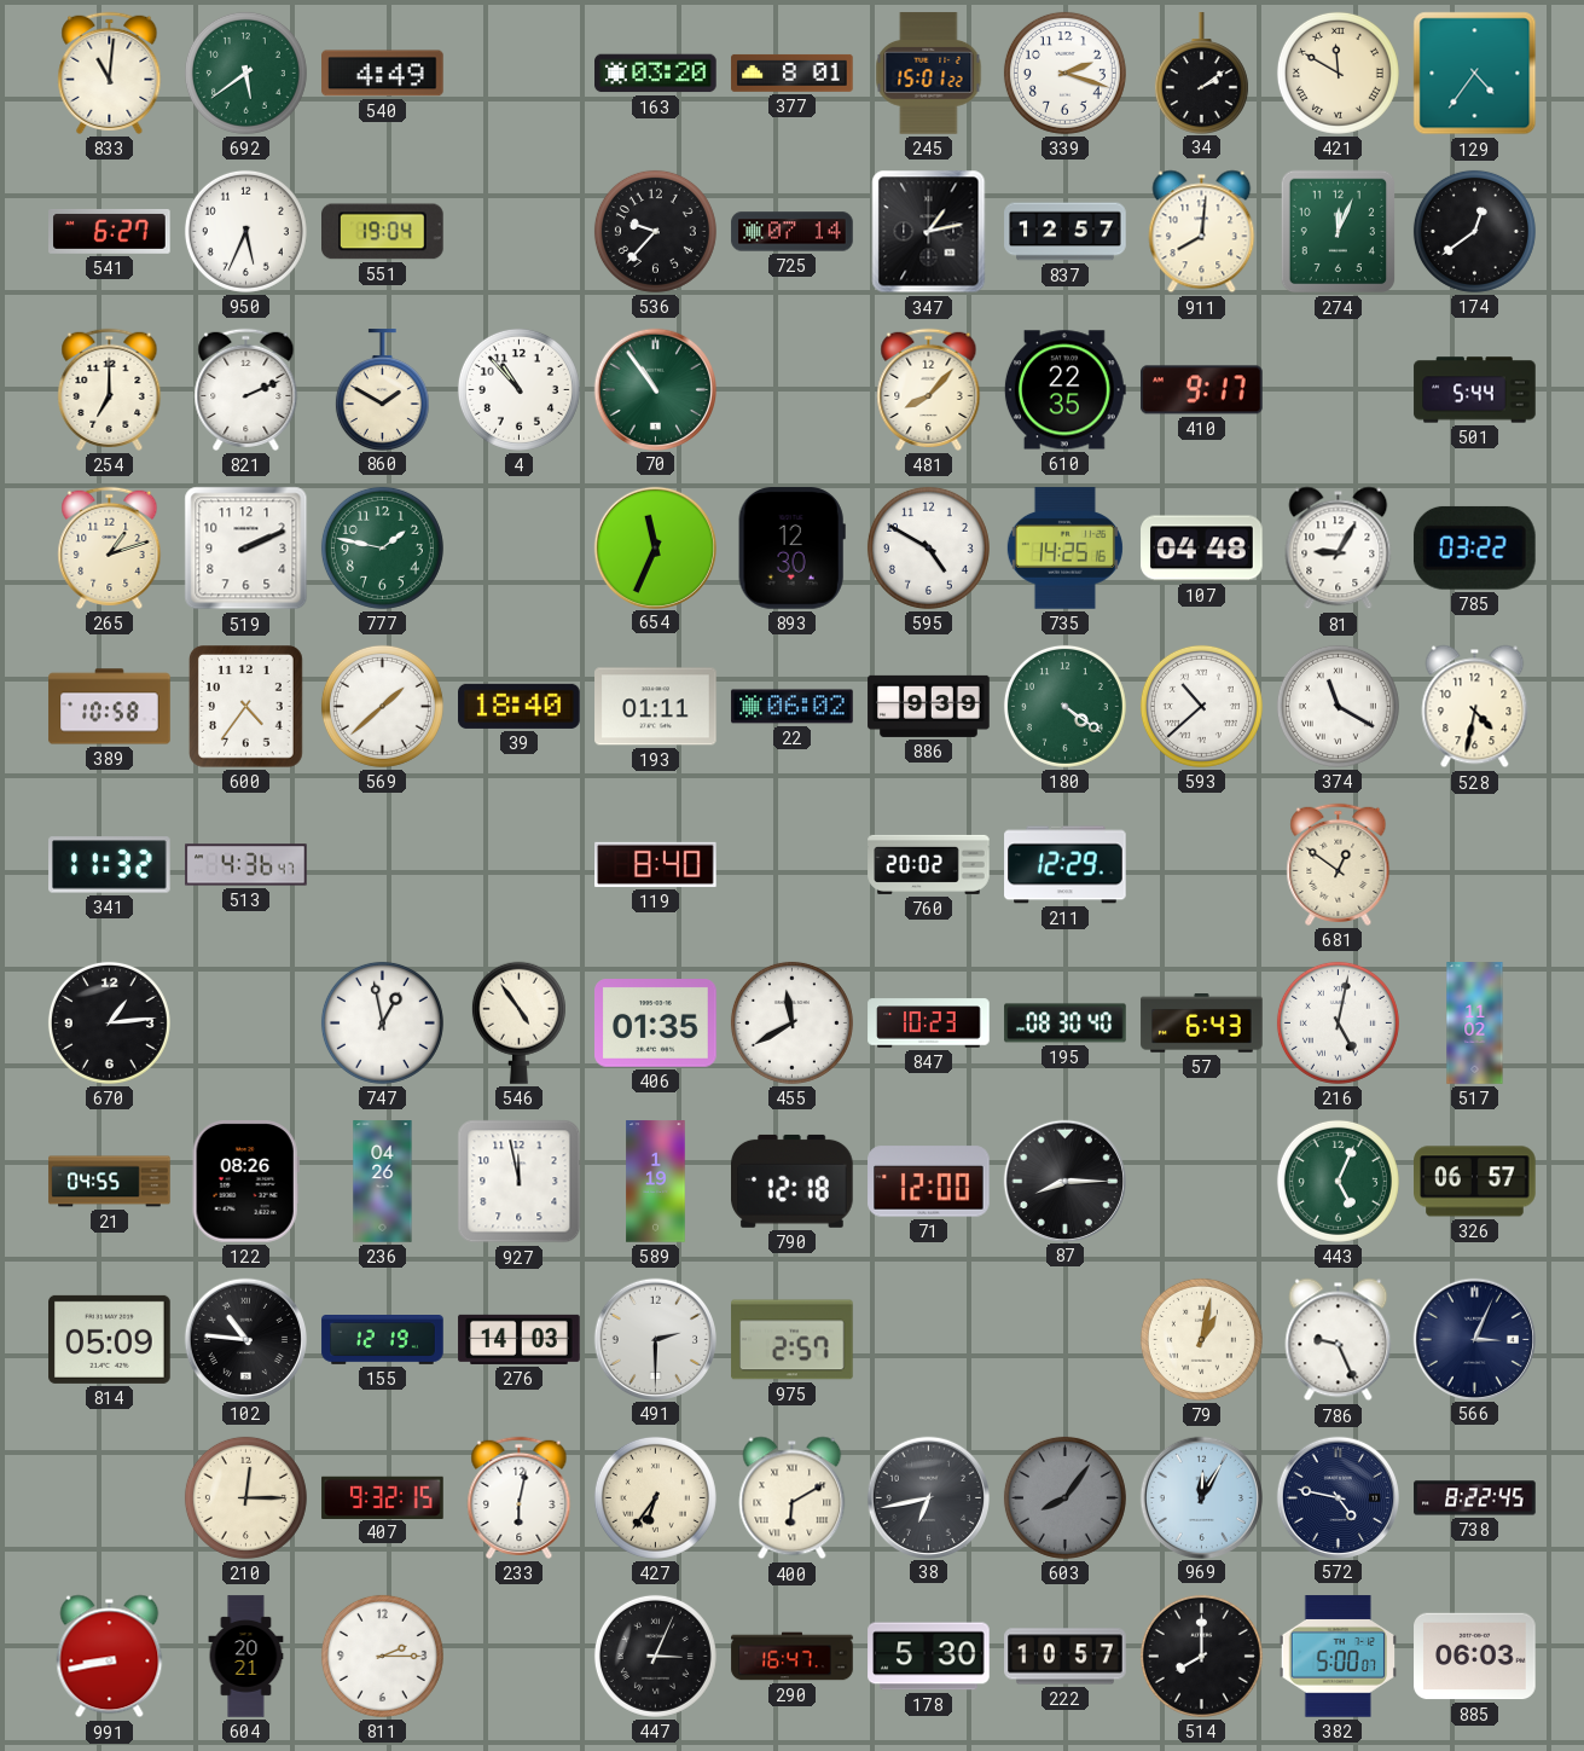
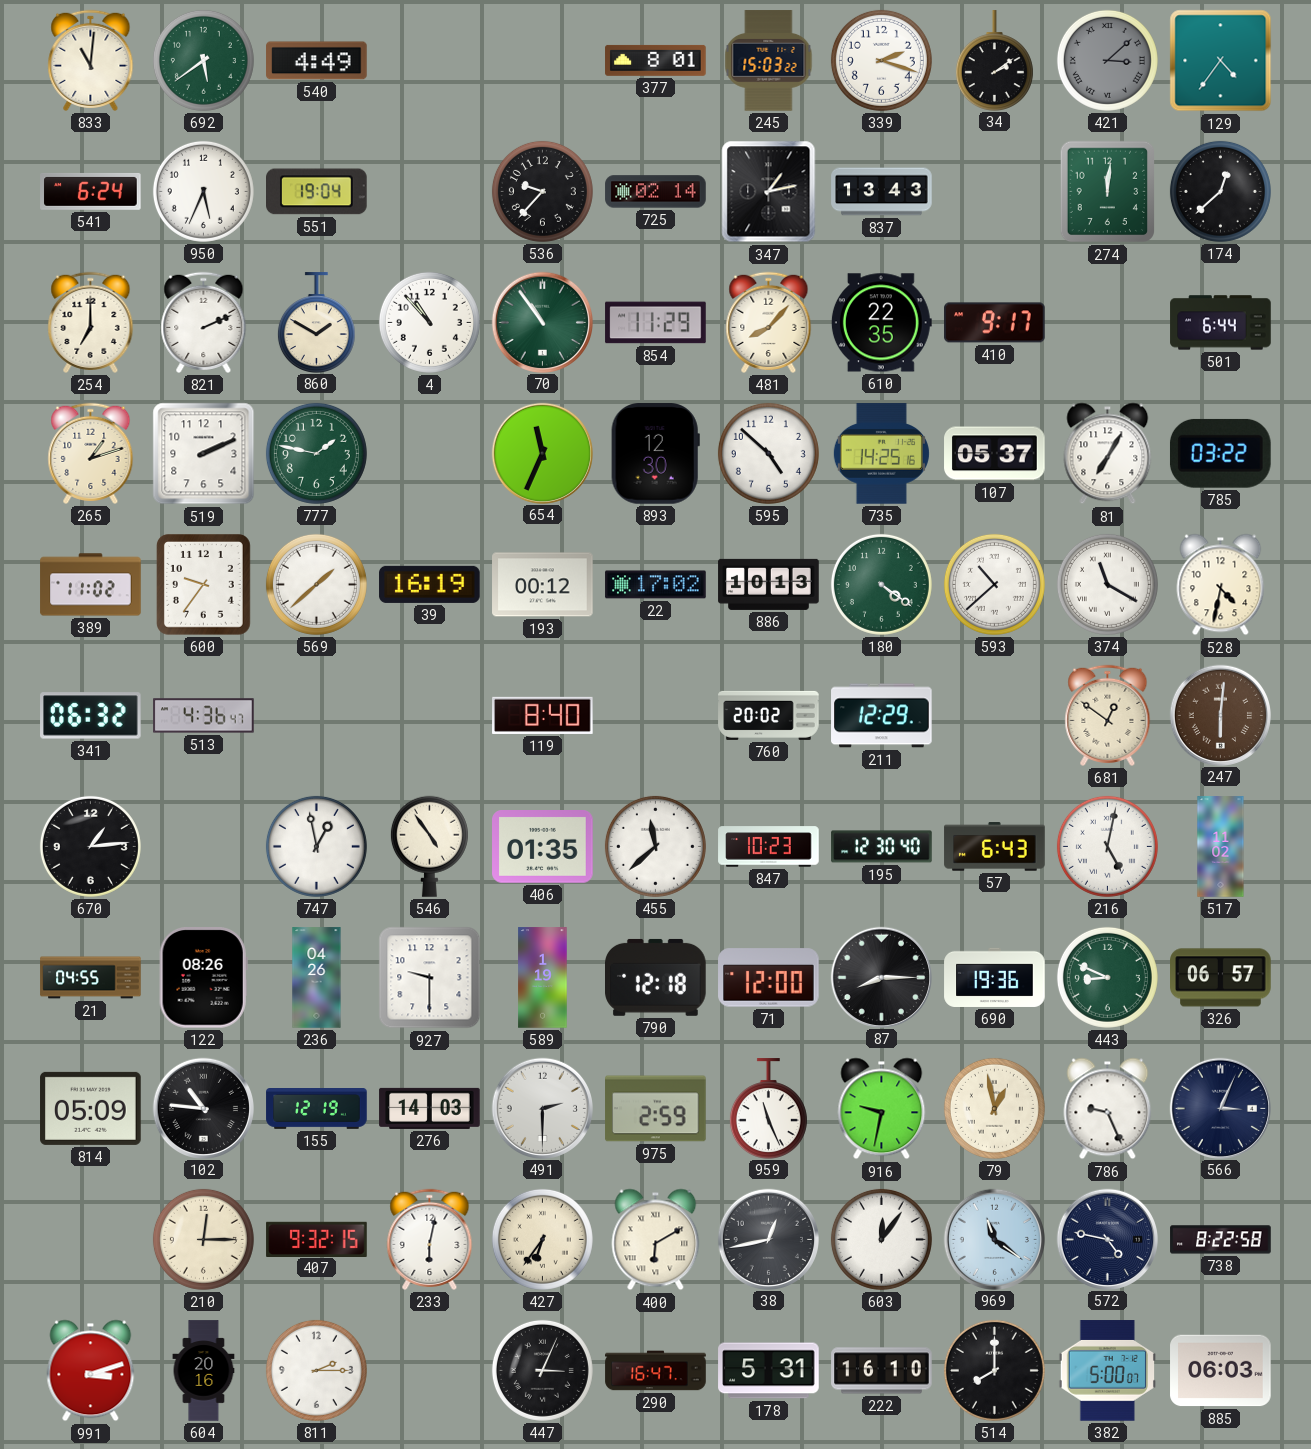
163: 03:20 -> none
245: 15:01 -> 15:03
421: 11:50 -> 3:08
421 dial: cream -> grey
541: 6:27 -> 6:24
725: 07:14 -> 02:14
837: 12:57 -> 13:43
911: 8:01 -> none
274: 12:04 -> 12:01
174: 12:39 -> 12:38
854: none -> 11:29
501: 5:44 -> 6:44
595: 4:50 -> 4:52
107: 04:48 -> 05:37
81: 9:05 -> 7:05
389: 10:58 -> 11:02
600: 4:36 -> 9:36
39: 18:40 -> 16:19
193: 01:11 -> 00:12
22: 06:02 -> 17:02
886: 9:39 -> 10:13
341: 11:32 -> 06:32
247: none -> 6:01
455: 11:40 -> 11:38
195: 08:30 -> 12:30
927: 11:58 -> 9:30
690: none -> 19:36
443: 5:04 -> 8:49
975: 2:57 -> 2:59
959: none -> 11:26
916: none -> 9:32
79: 1:02 -> 12:58
38: 6:43 -> 12:43
603: 8:06 -> 12:06
603 dial: grey -> white
969: 12:05 -> 11:21
738: 8:22:45 -> 8:22:58
991: 8:43 -> 3:12
604: 20:21 -> 20:16
178: 5:30 -> 5:31
222: 10:57 -> 16:10
